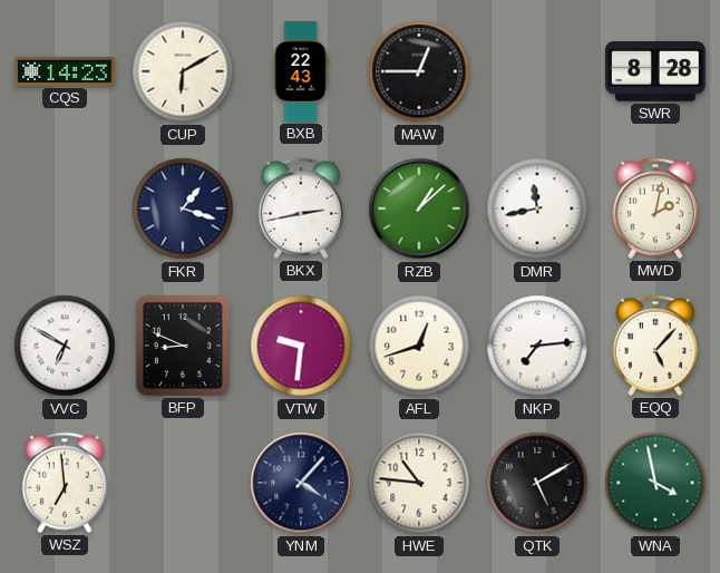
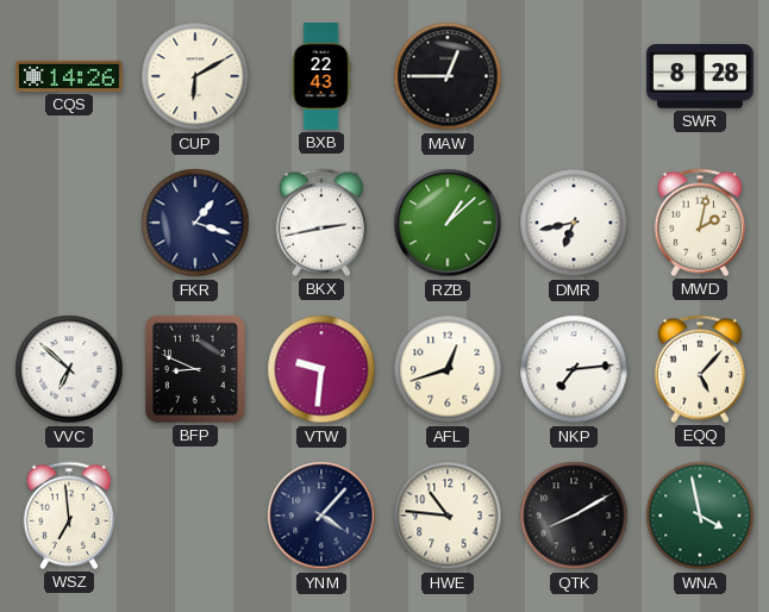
CQS: 14:23 -> 14:26
DMR: 11:43 -> 6:43
VVC: 6:50 -> 6:52
QTK: 5:10 -> 8:10
